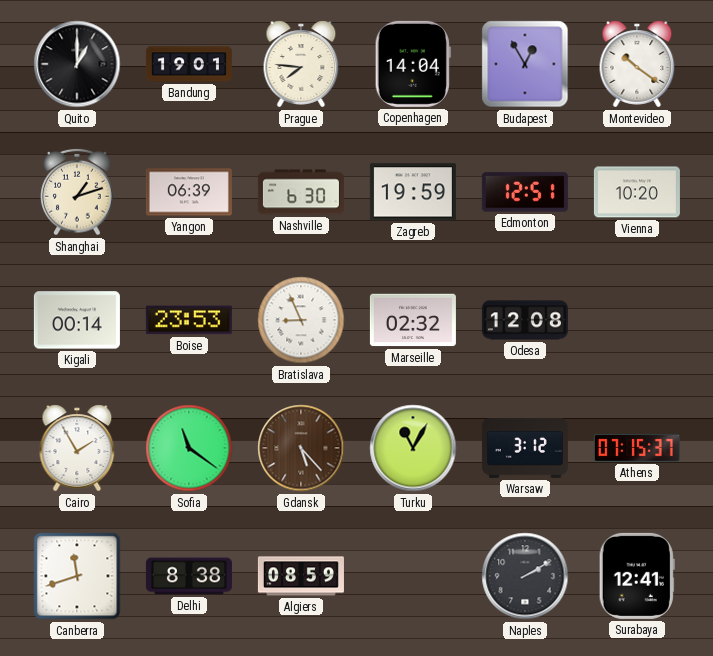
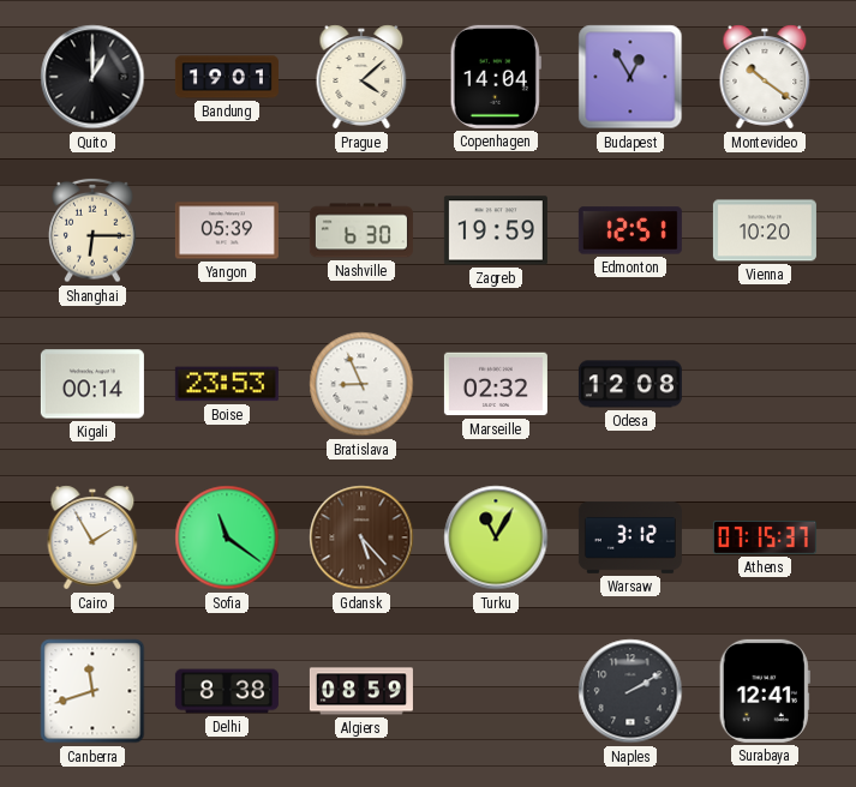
Prague: 7:46 -> 4:08
Shanghai: 1:12 -> 6:15
Yangon: 06:39 -> 05:39
